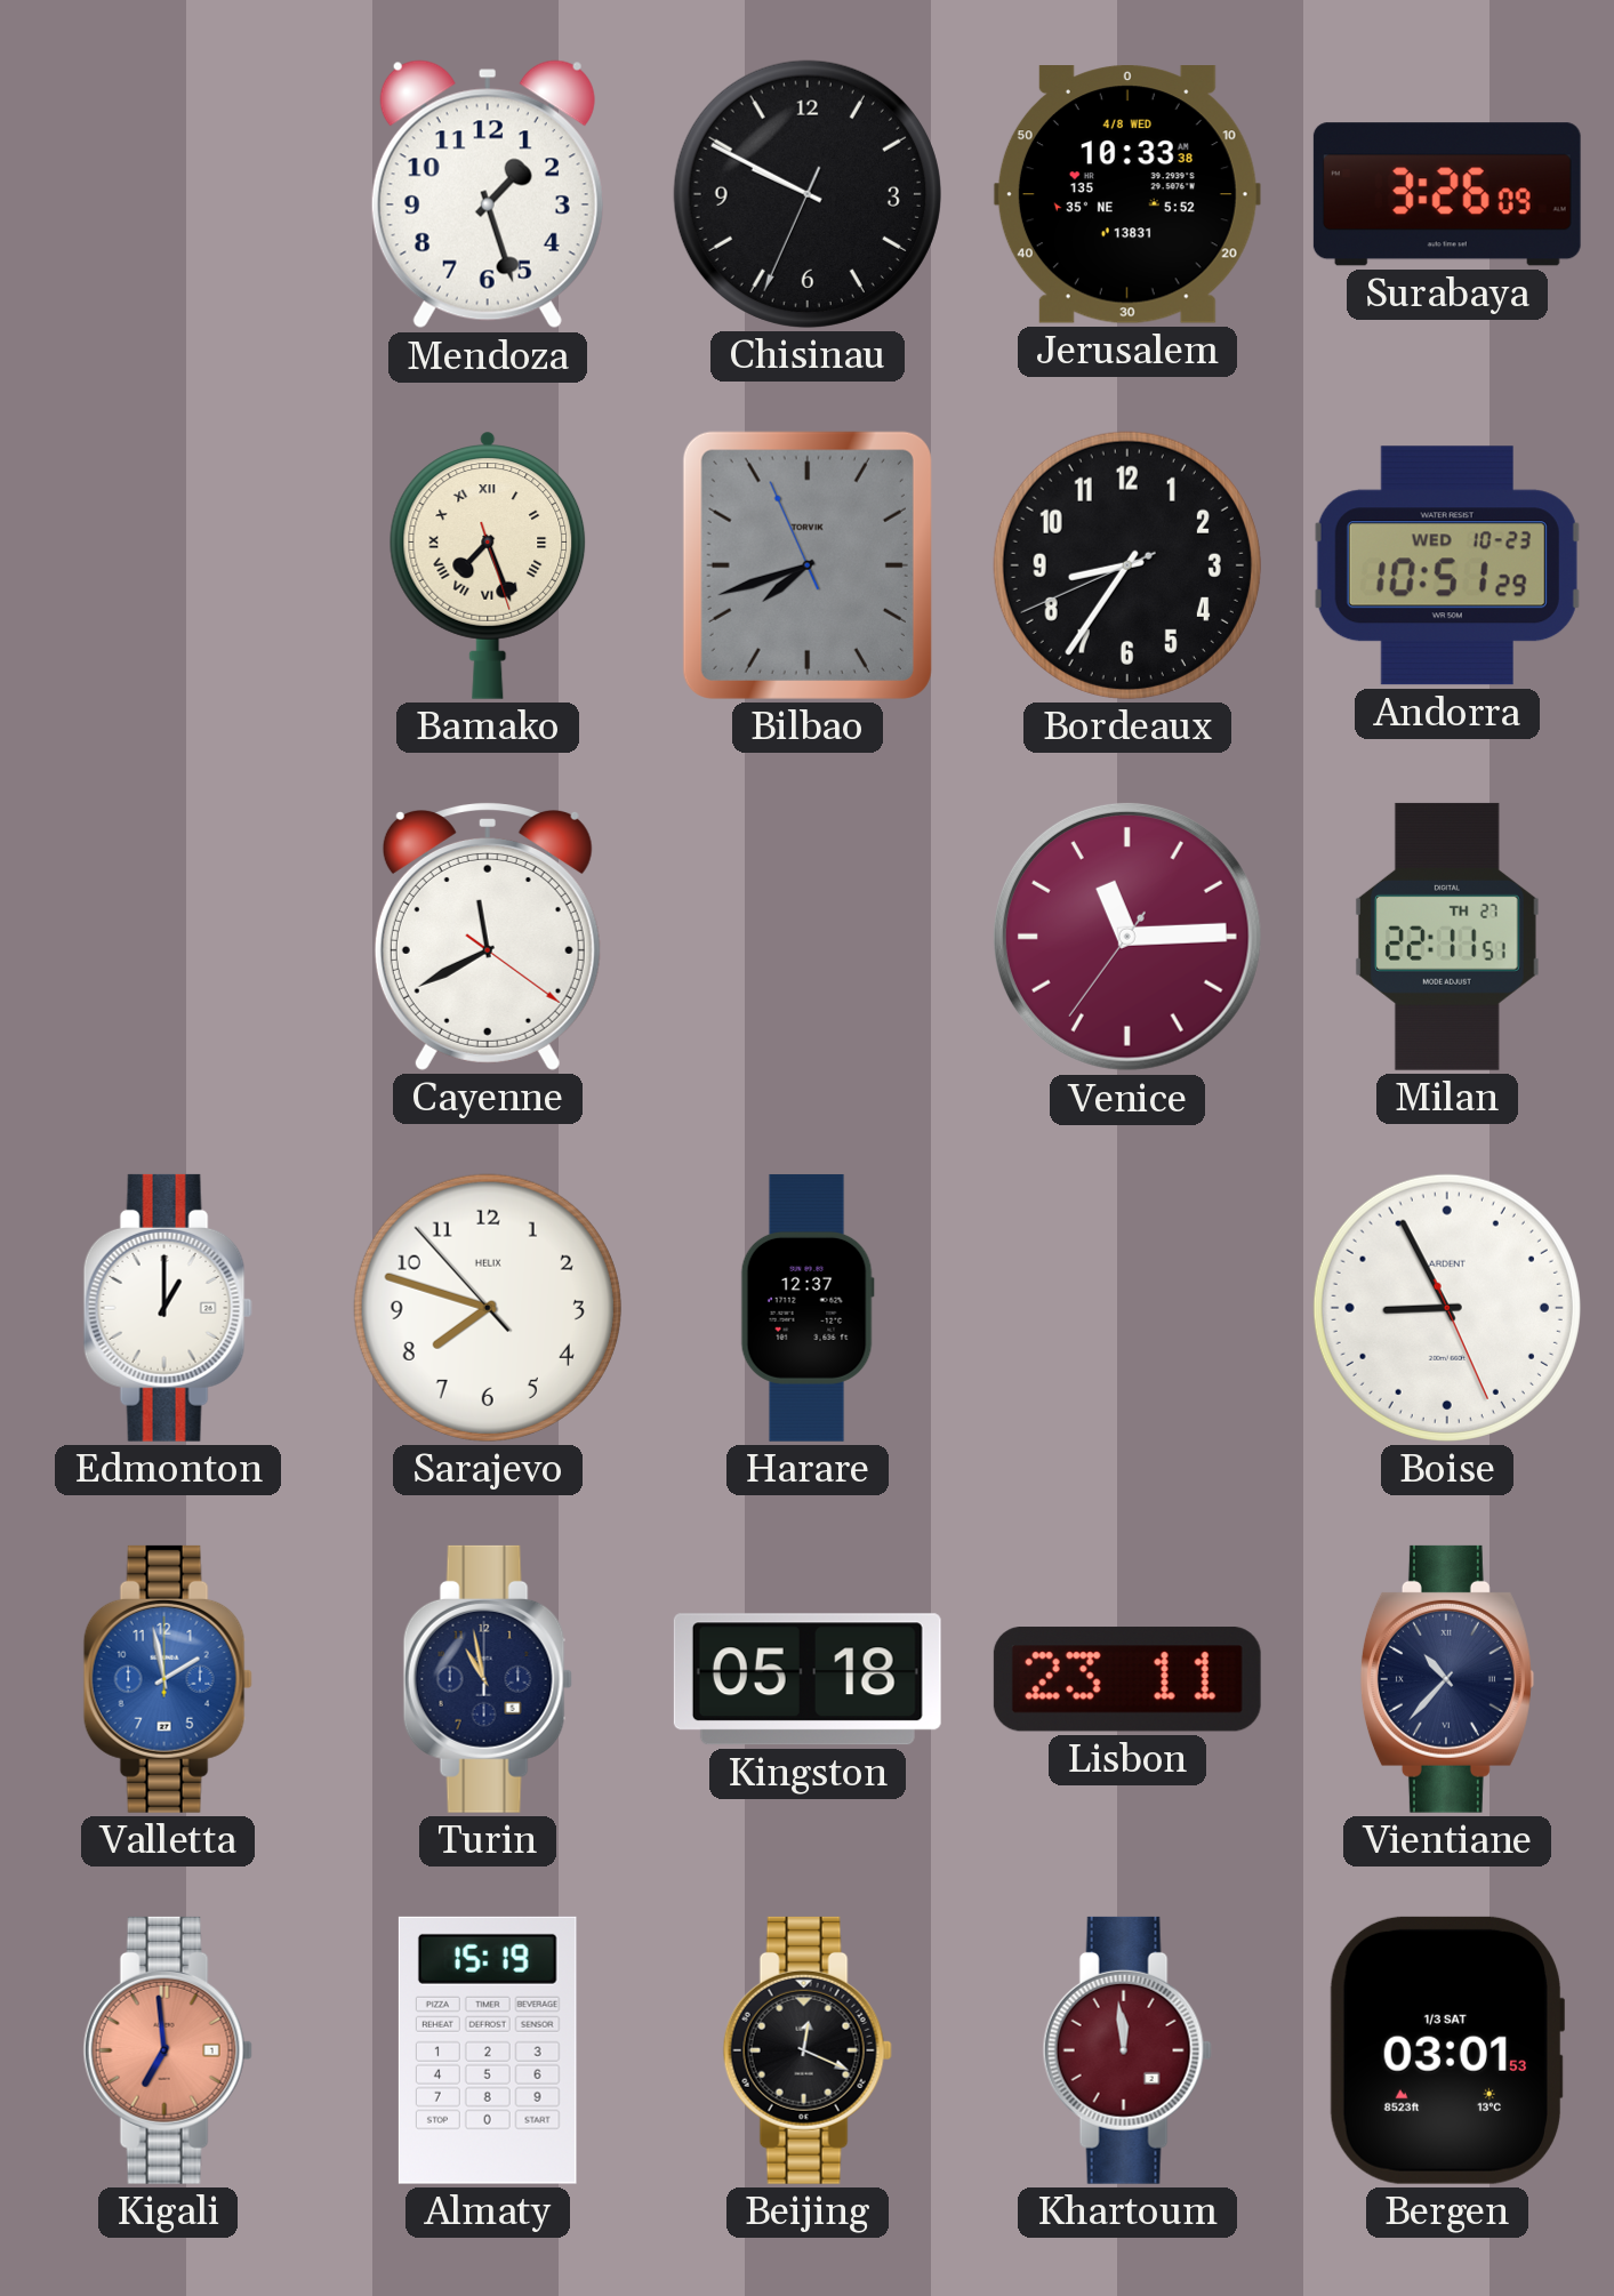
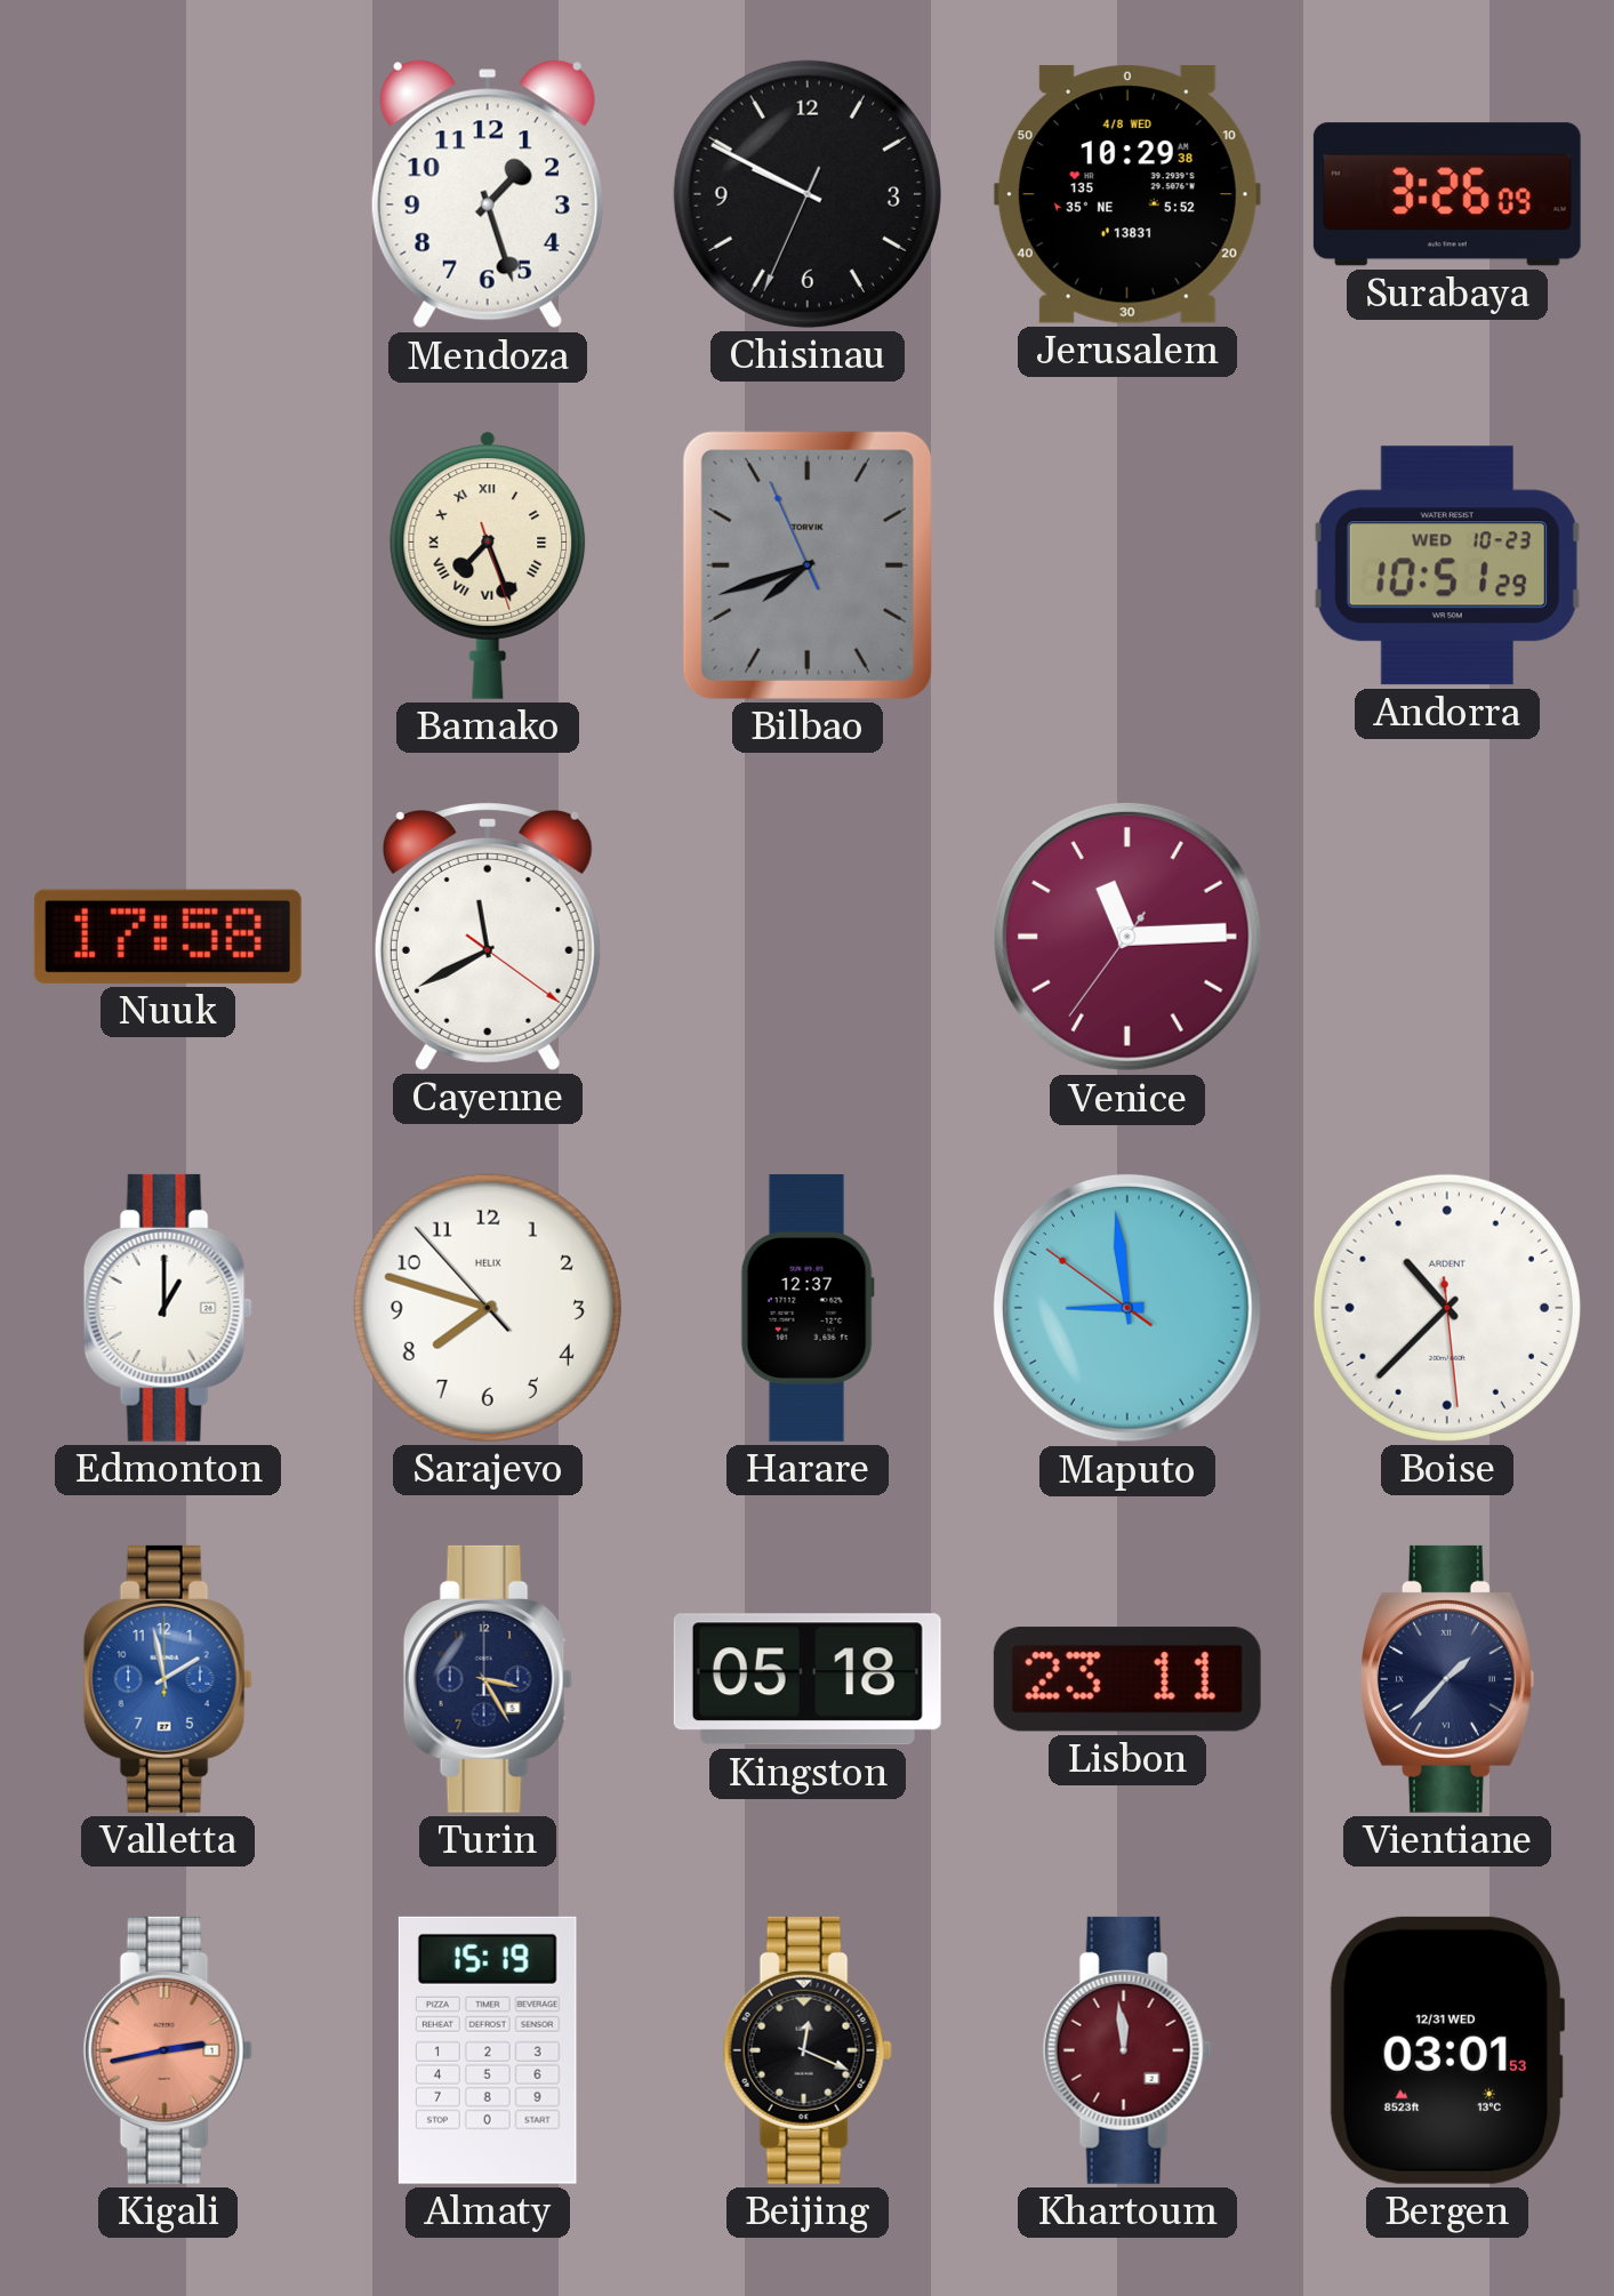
Jerusalem: 10:33 -> 10:29
Bordeaux: 8:35 -> none
Nuuk: none -> 17:58
Milan: 22:11 -> none
Maputo: none -> 8:58
Boise: 8:55 -> 10:37
Turin: 10:58 -> 3:25
Vientiane: 10:37 -> 1:37
Kigali: 6:59 -> 2:43
Bergen date: 1/3 SAT -> 12/31 WED
